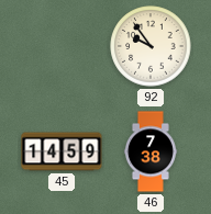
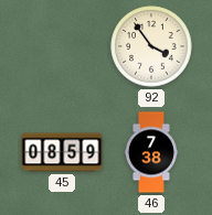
92: 9:54 -> 3:54
45: 14:59 -> 08:59
